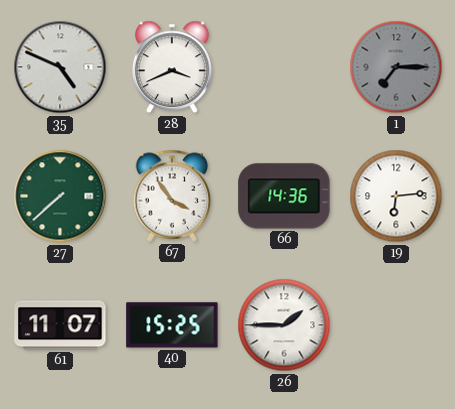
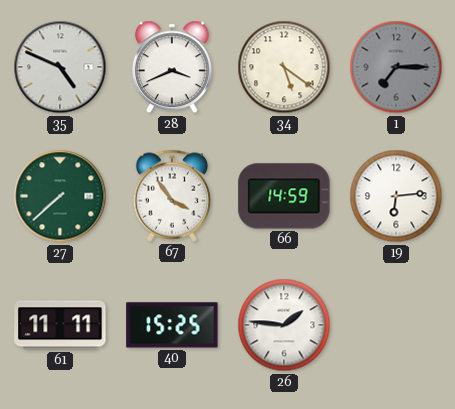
34: none -> 5:21
66: 14:36 -> 14:59
61: 11:07 -> 11:11
26: 1:45 -> 1:46
